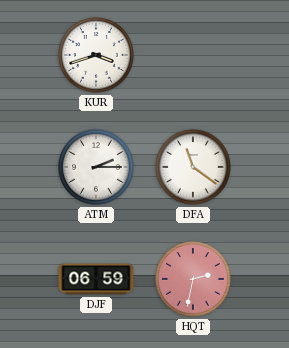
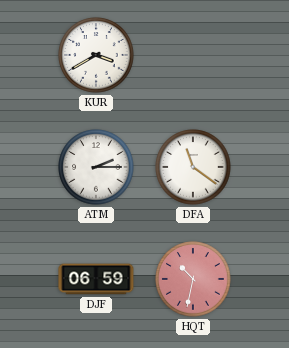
KUR: 3:42 -> 3:40
HQT: 2:32 -> 10:32
